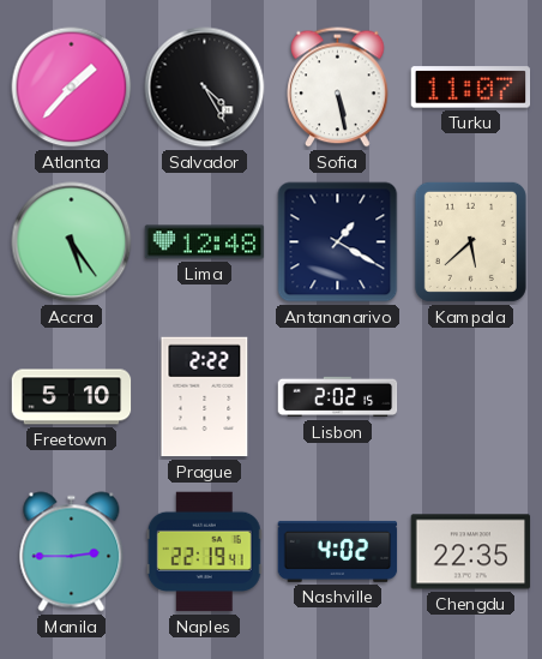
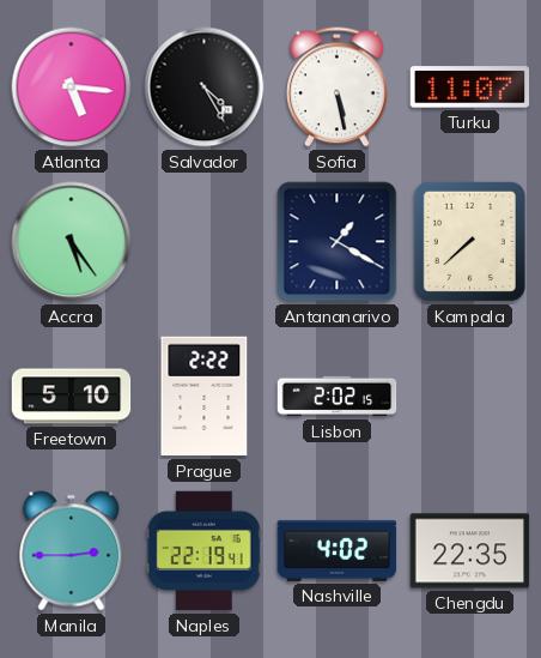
Atlanta: 1:37 -> 5:16
Lima: 12:48 -> none
Kampala: 5:38 -> 7:38
